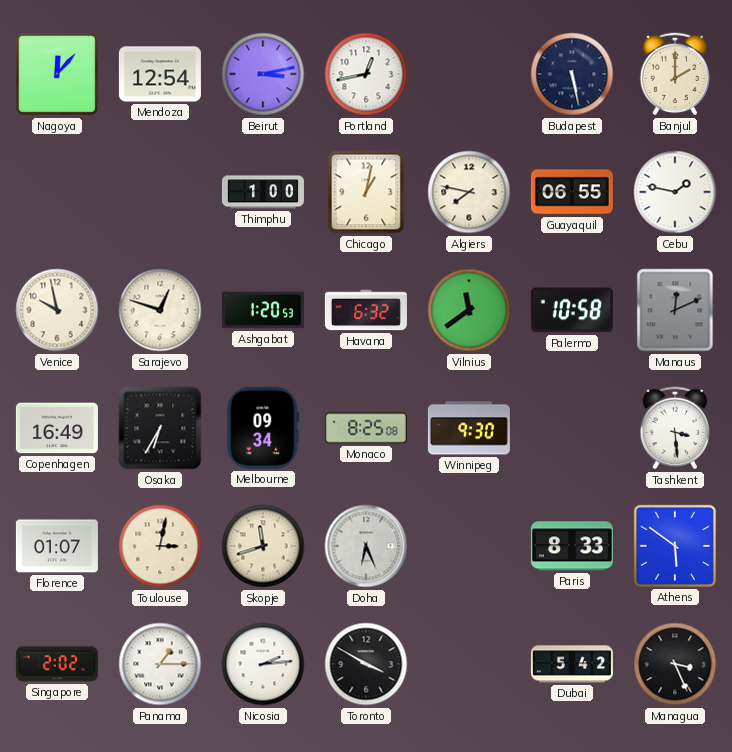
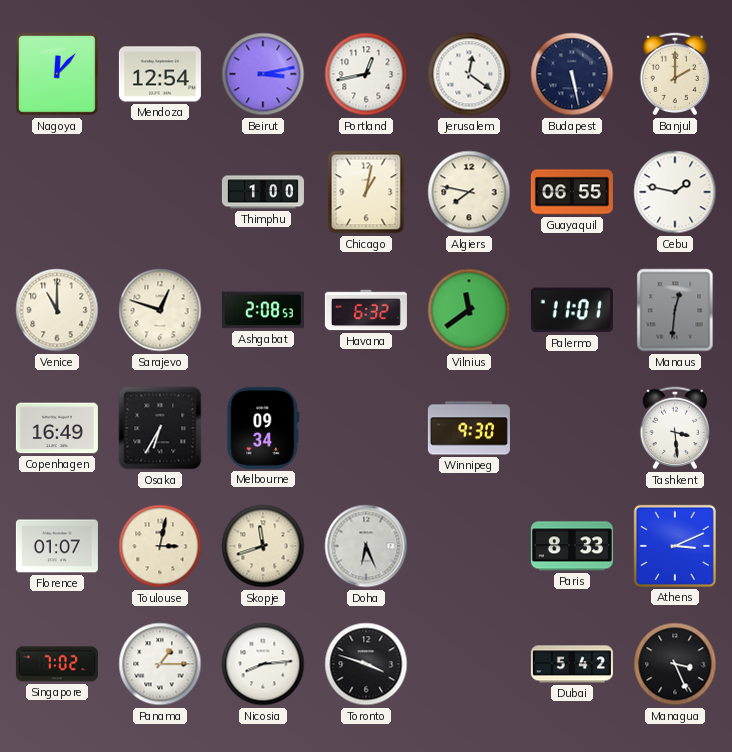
Jerusalem: none -> 12:21
Venice: 9:58 -> 11:00
Ashgabat: 1:20 -> 2:08
Palermo: 10:58 -> 11:01
Manaus: 12:11 -> 12:31
Monaco: 8:25 -> none
Athens: 5:51 -> 3:11
Singapore: 2:02 -> 7:02
Nicosia: 2:14 -> 8:14
Toronto: 3:50 -> 3:48
